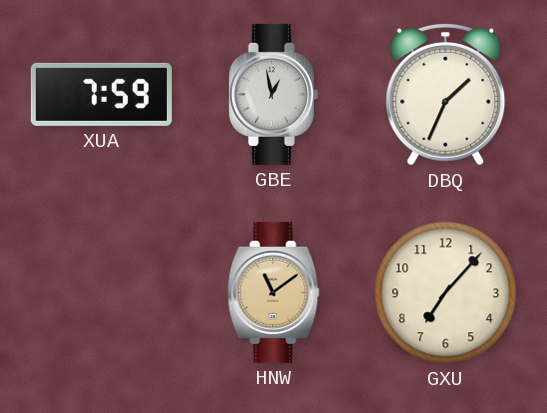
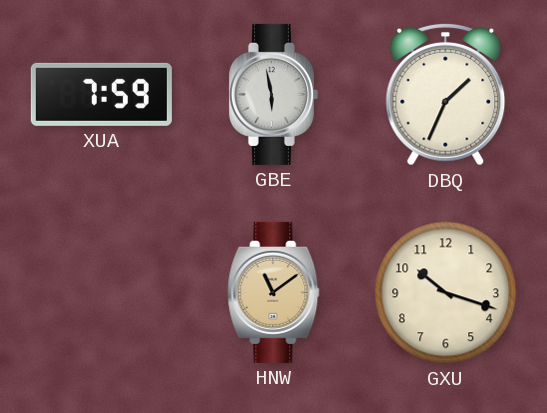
GBE: 12:58 -> 5:58
GXU: 7:07 -> 10:18
